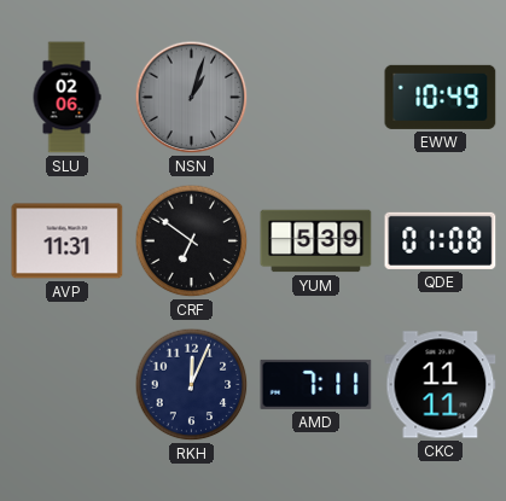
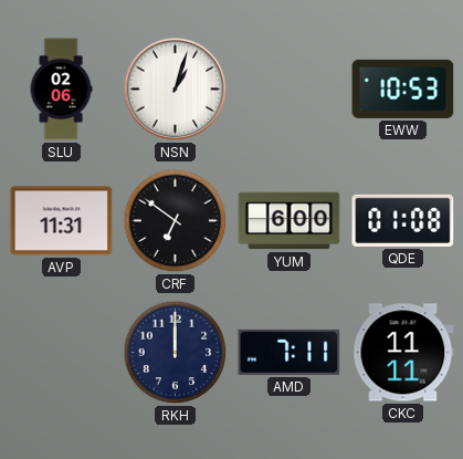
NSN dial: grey -> white
EWW: 10:49 -> 10:53
YUM: 5:39 -> 6:00
RKH: 12:04 -> 12:00
